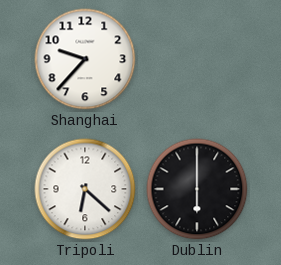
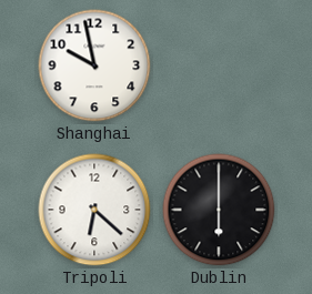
Shanghai: 9:37 -> 9:58
